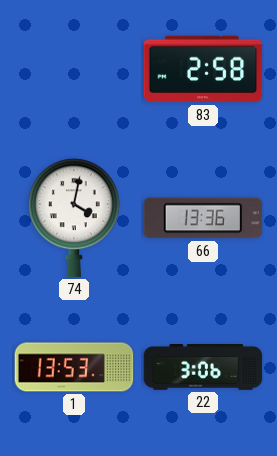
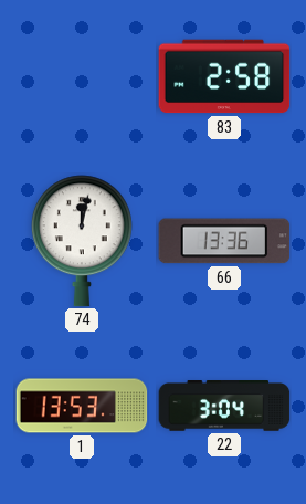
74: 4:02 -> 12:02
22: 3:06 -> 3:04
